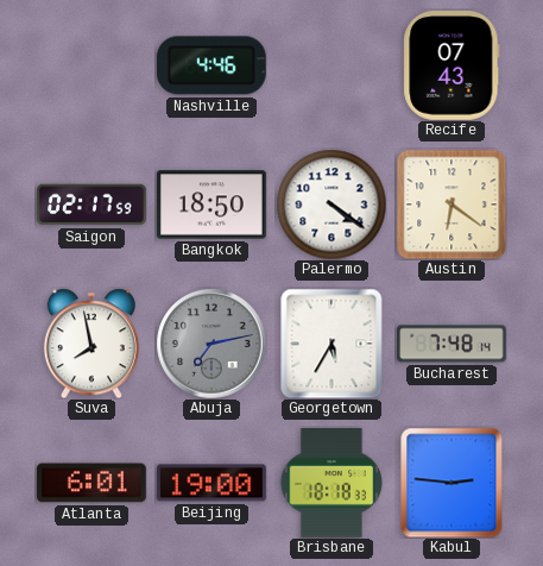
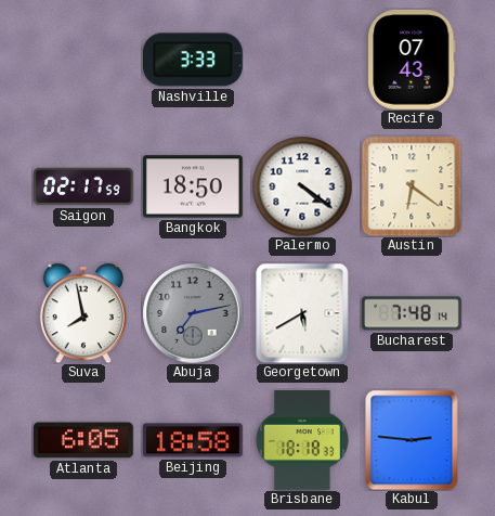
Nashville: 4:46 -> 3:33
Georgetown: 5:35 -> 5:40
Atlanta: 6:01 -> 6:05
Beijing: 19:00 -> 18:58
